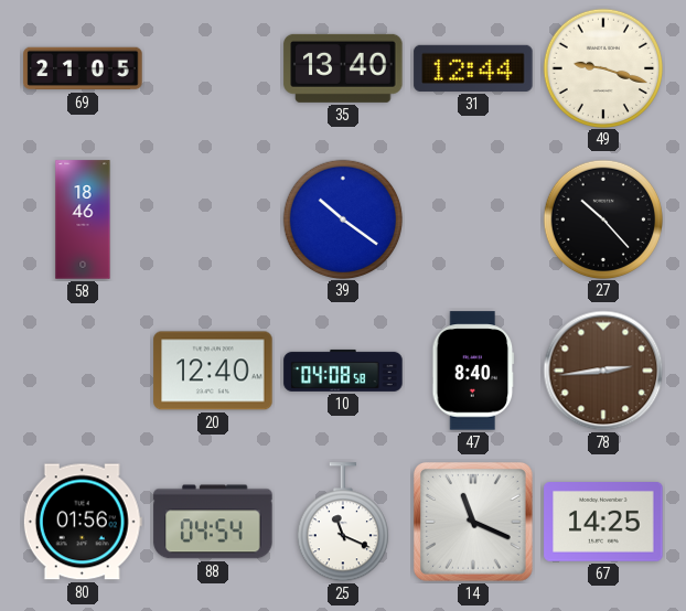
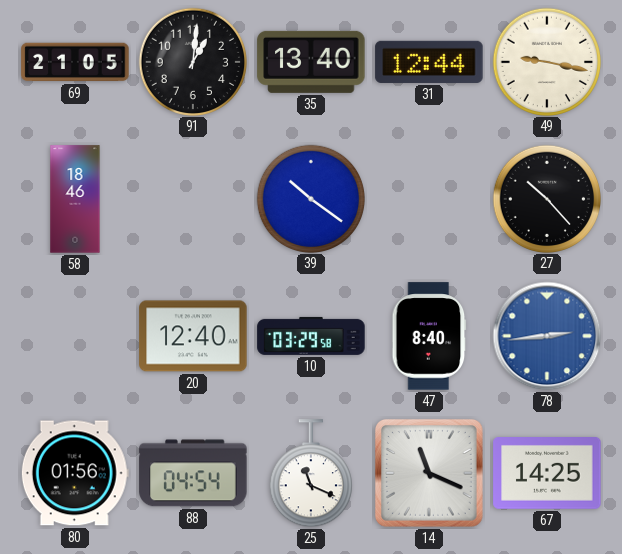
91: none -> 1:01
49: 9:18 -> 9:17
10: 04:08 -> 03:29
78 dial: brown -> blue
